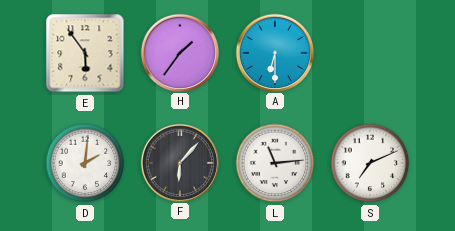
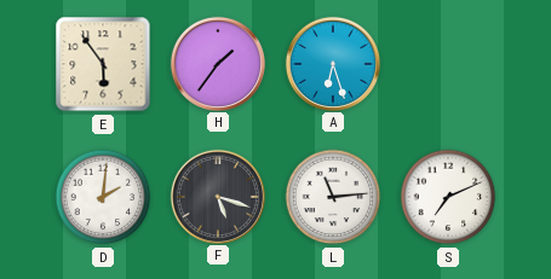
A: 6:30 -> 6:27
F: 6:07 -> 5:18
